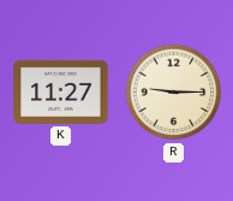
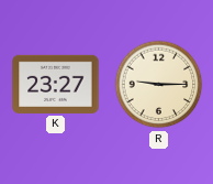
K: 11:27 -> 23:27
